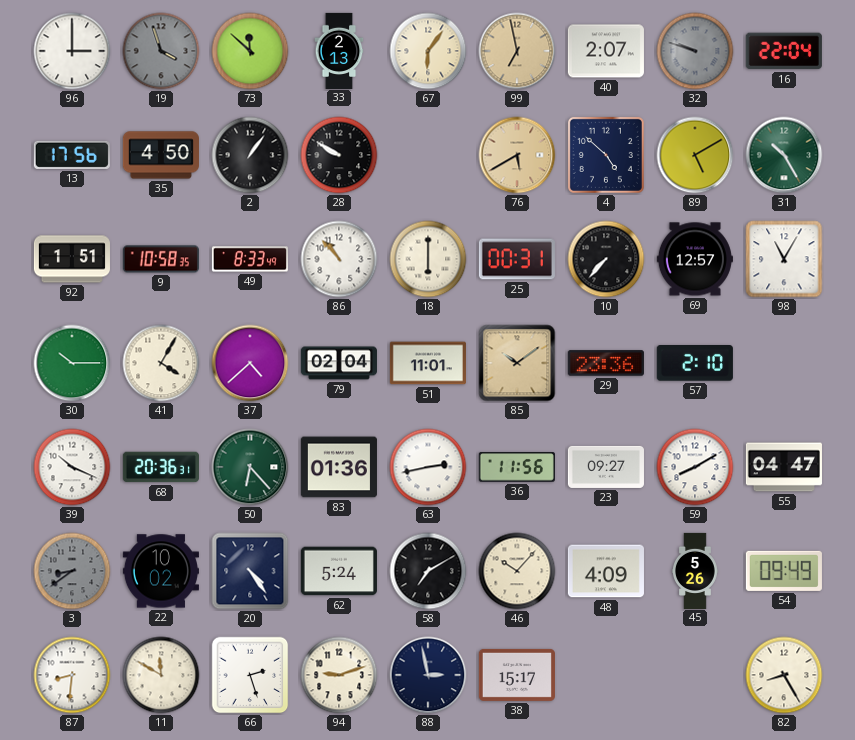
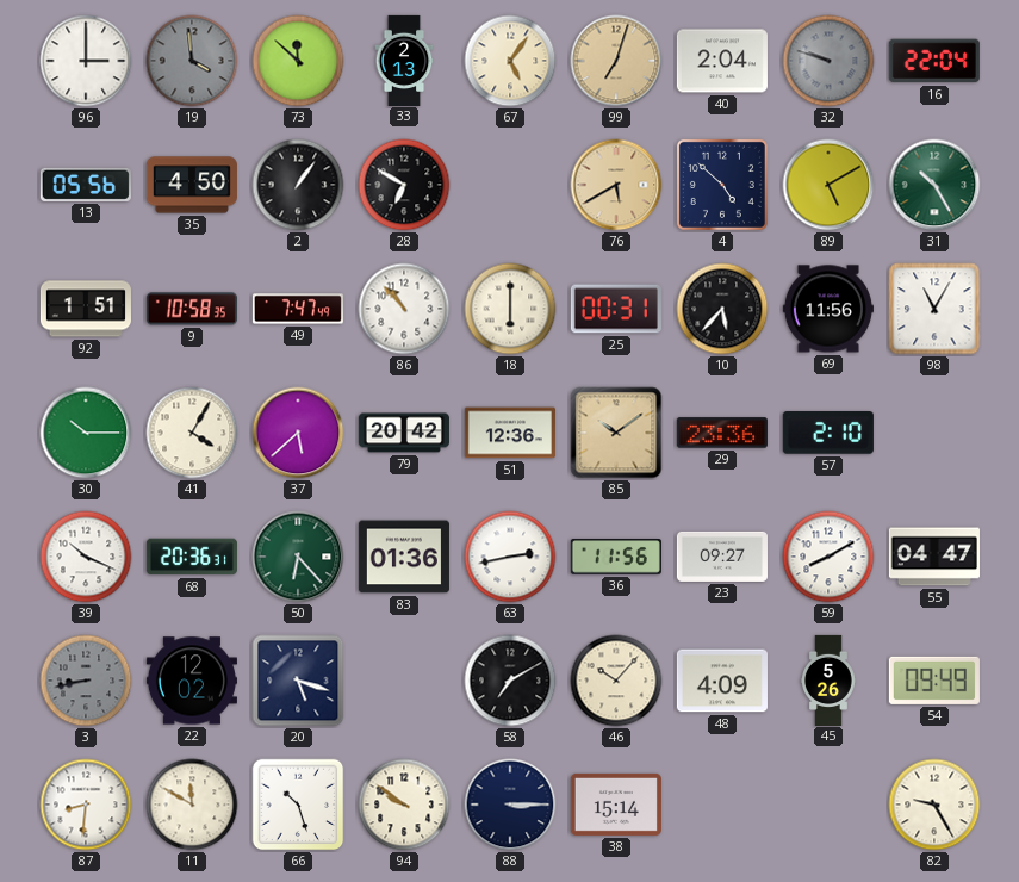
19: 3:57 -> 3:59
67: 6:06 -> 5:06
99: 6:58 -> 7:03
40: 2:07 -> 2:04
13: 17:56 -> 05:56
28: 9:50 -> 6:50
49: 8:33 -> 7:47
10: 7:37 -> 5:37
69: 12:57 -> 11:56
37: 4:38 -> 5:38
79: 02:04 -> 20:42
51: 11:01 -> 12:36
3: 8:39 -> 8:43
22: 10:02 -> 12:02
20: 4:24 -> 5:18
62: 5:24 -> none
66: 2:27 -> 10:27
94: 9:12 -> 9:51
88: 2:58 -> 3:15
38: 15:17 -> 15:14
82: 8:25 -> 9:25
